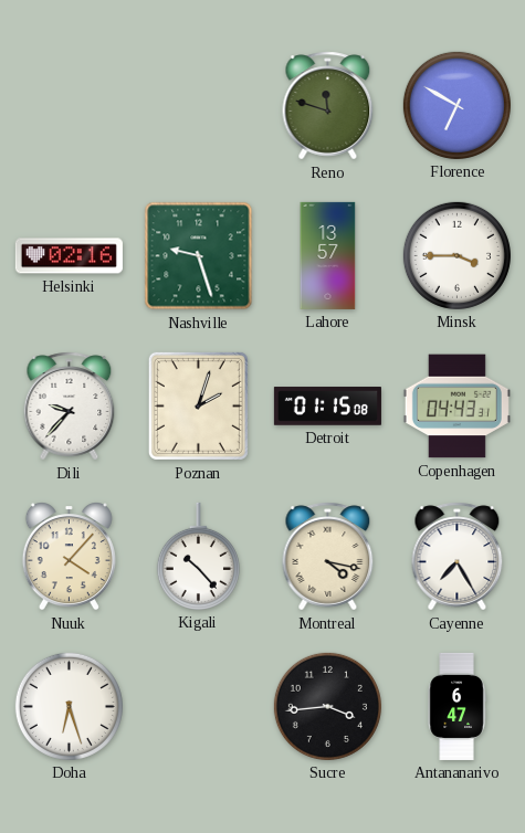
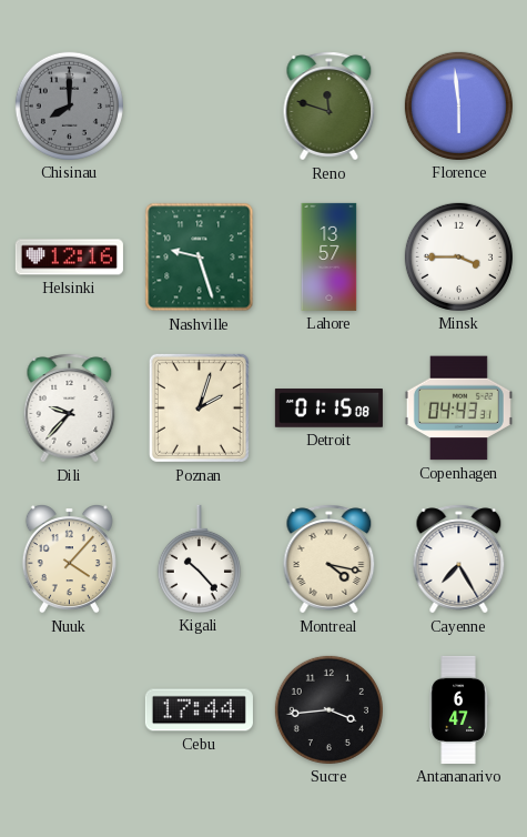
Chisinau: none -> 8:00
Florence: 6:50 -> 5:59
Helsinki: 02:16 -> 12:16
Doha: 6:27 -> none
Cebu: none -> 17:44
